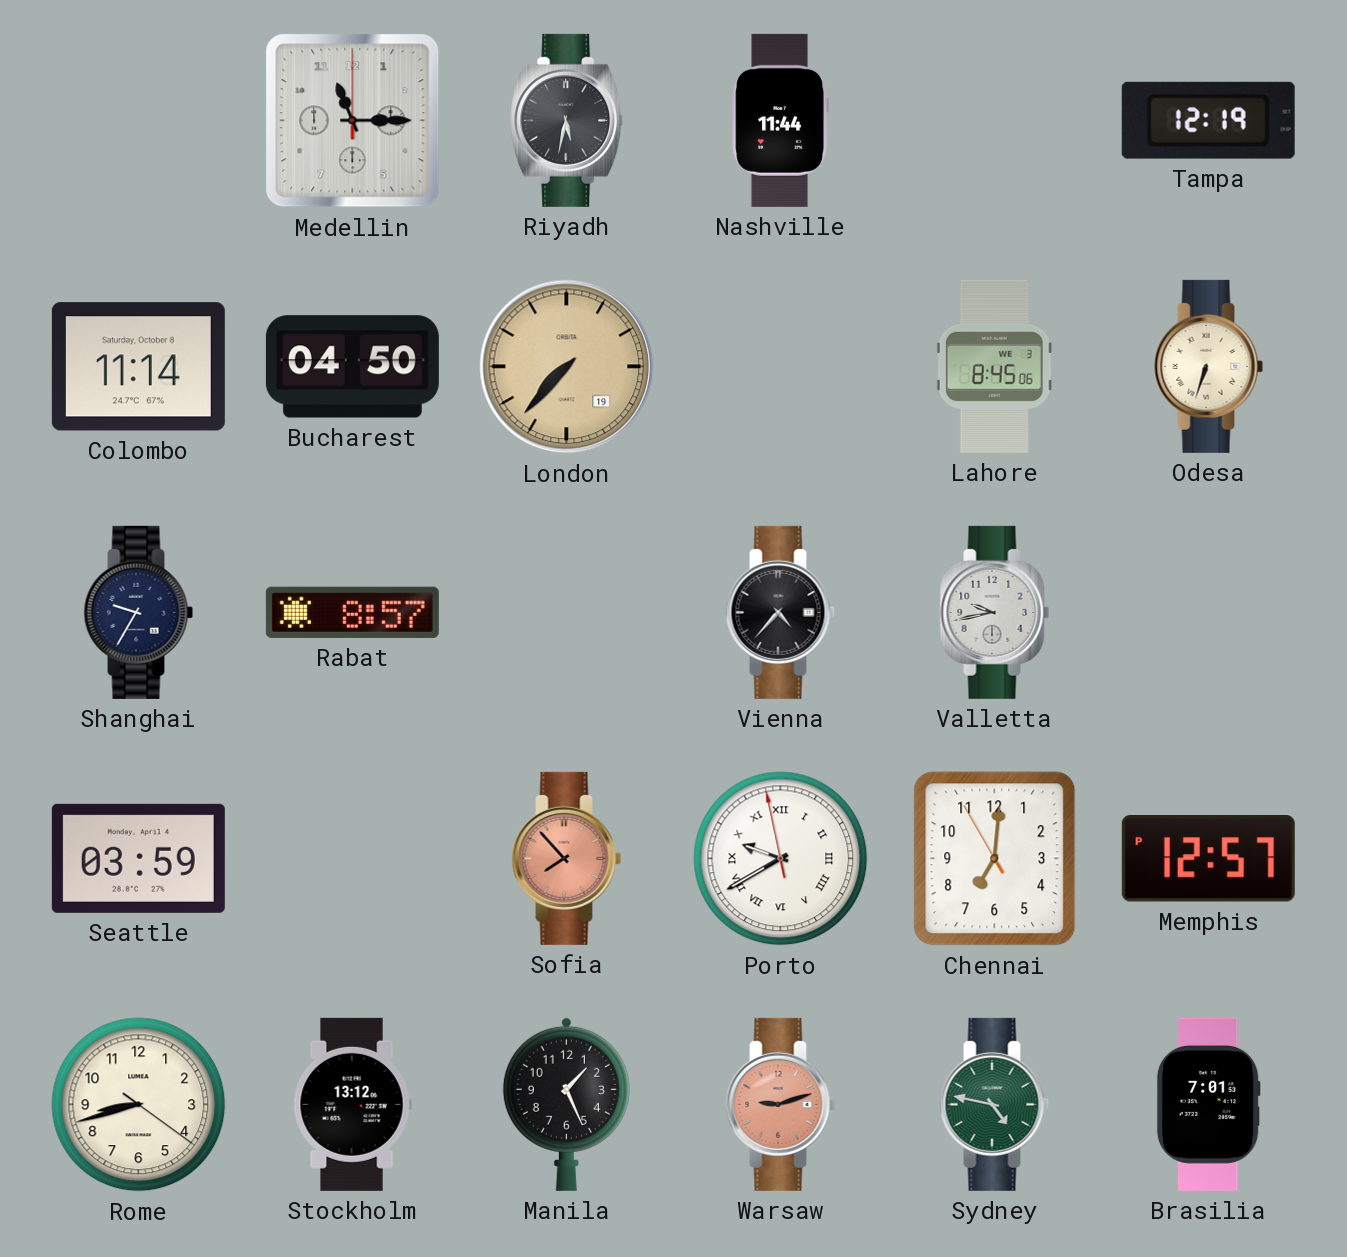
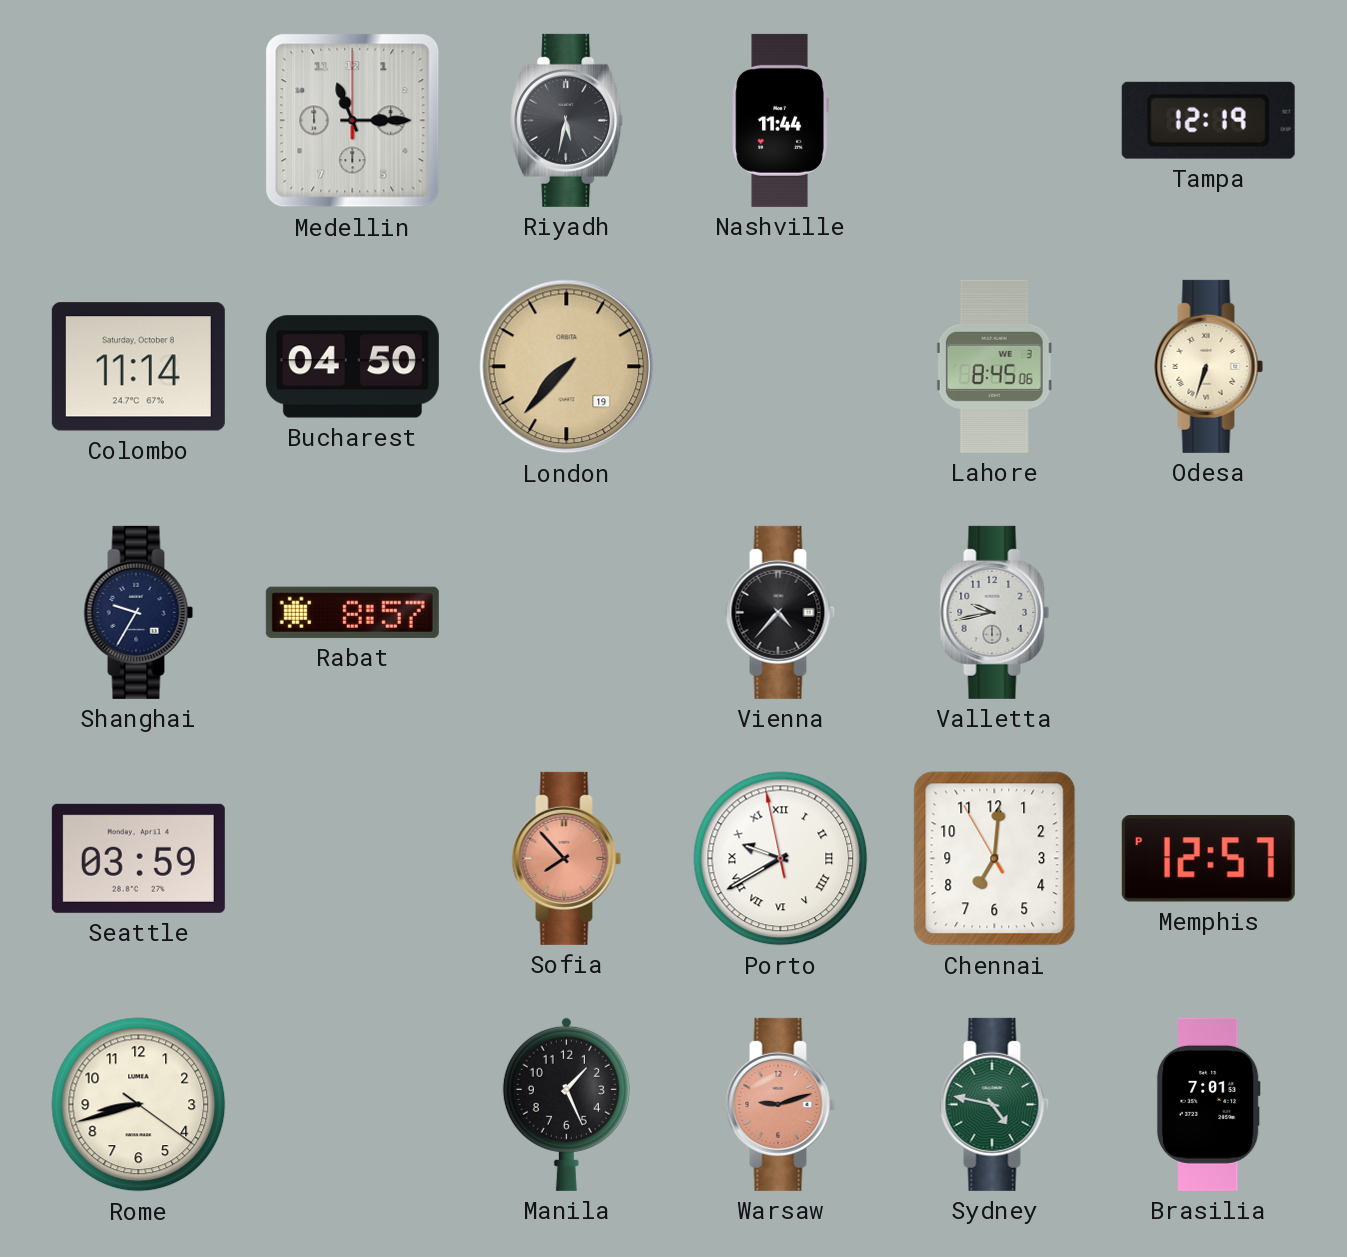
Stockholm: 13:12 -> none
